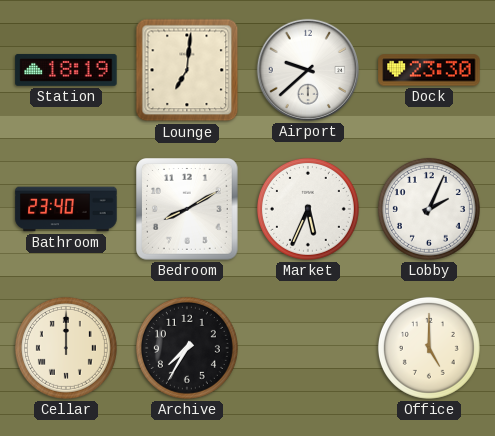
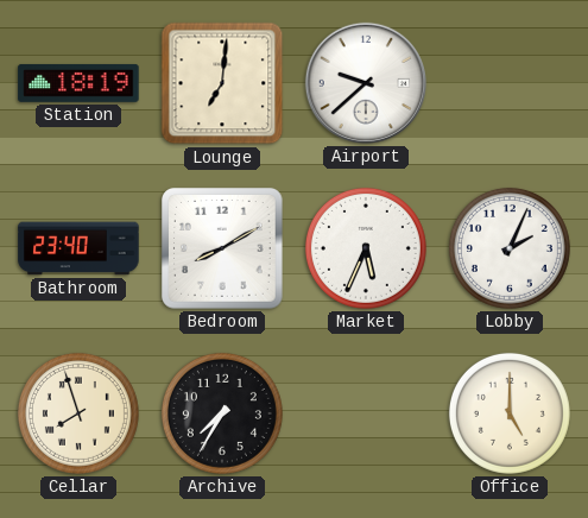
Dock: 23:30 -> none
Cellar: 12:00 -> 7:57
